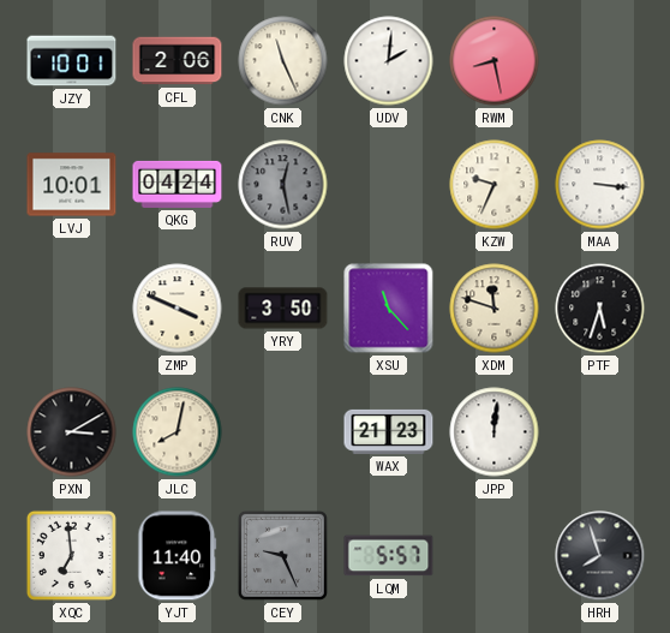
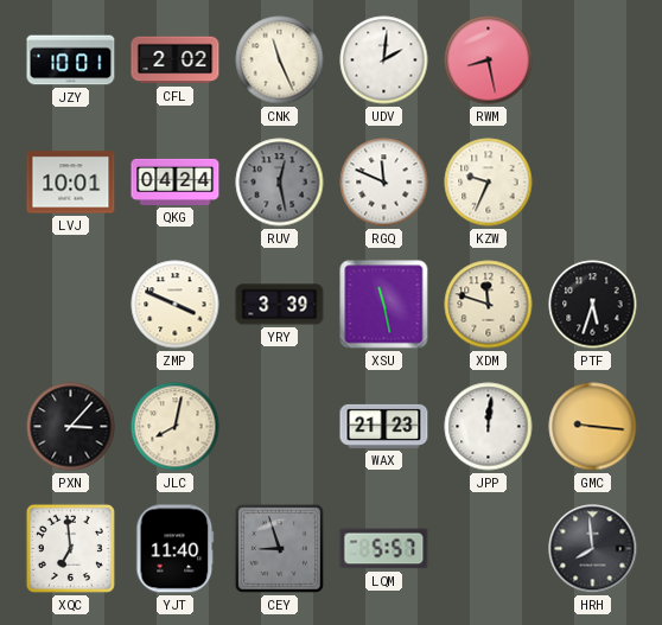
CFL: 2:06 -> 2:02
RGQ: none -> 11:49
MAA: 3:16 -> none
YRY: 3:50 -> 3:39
XSU: 11:23 -> 11:28
PXN: 3:10 -> 3:07
GMC: none -> 9:16
CEY: 9:26 -> 8:57
HRH: 7:57 -> 7:59
